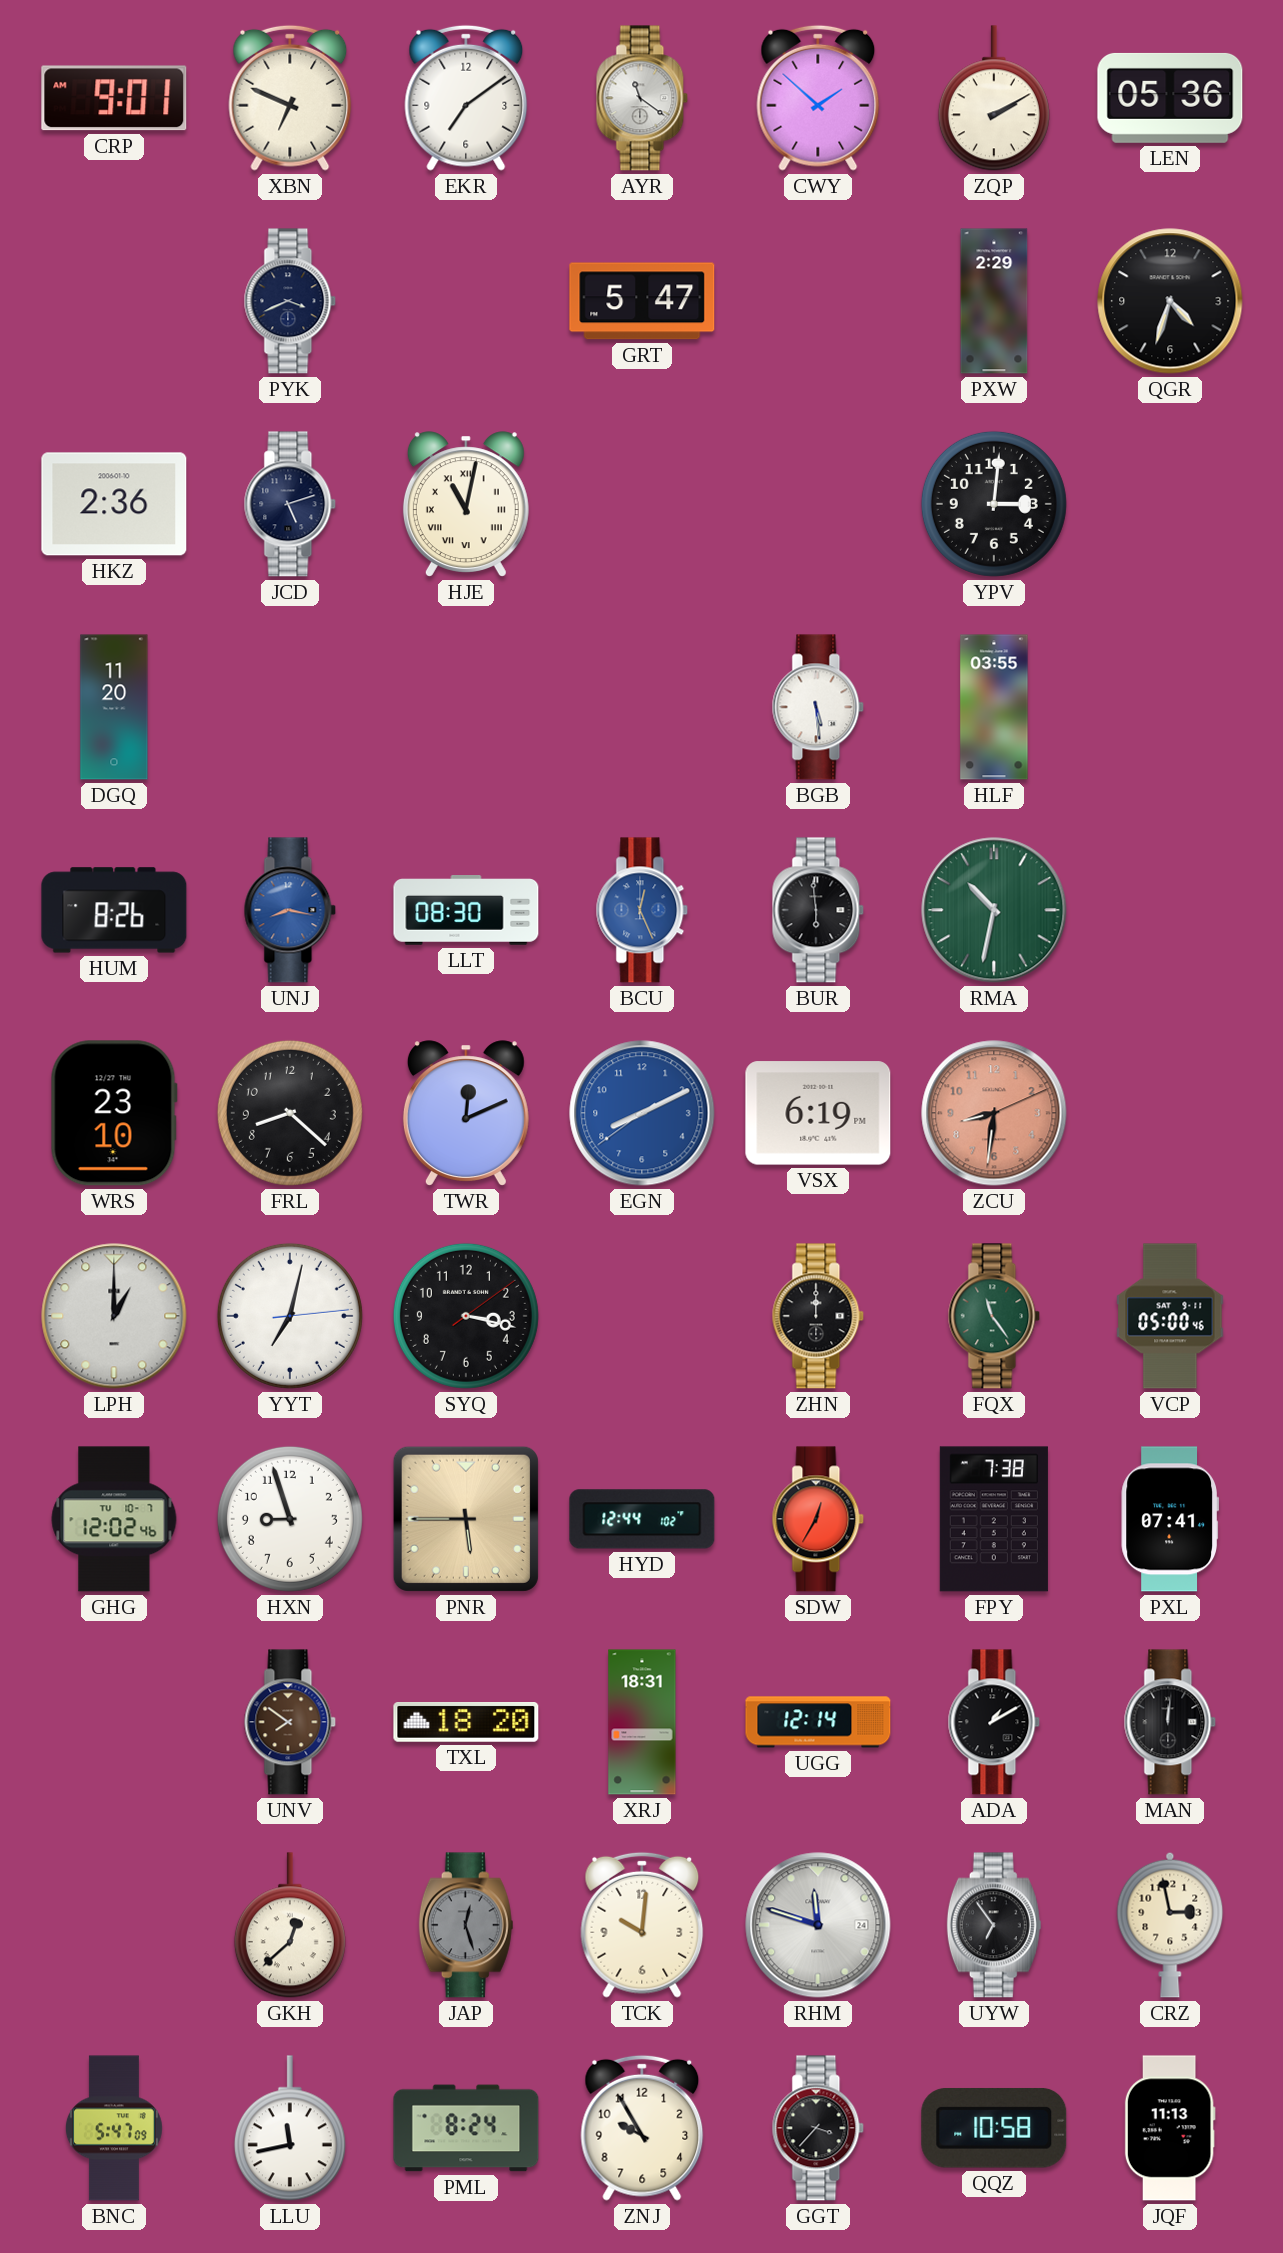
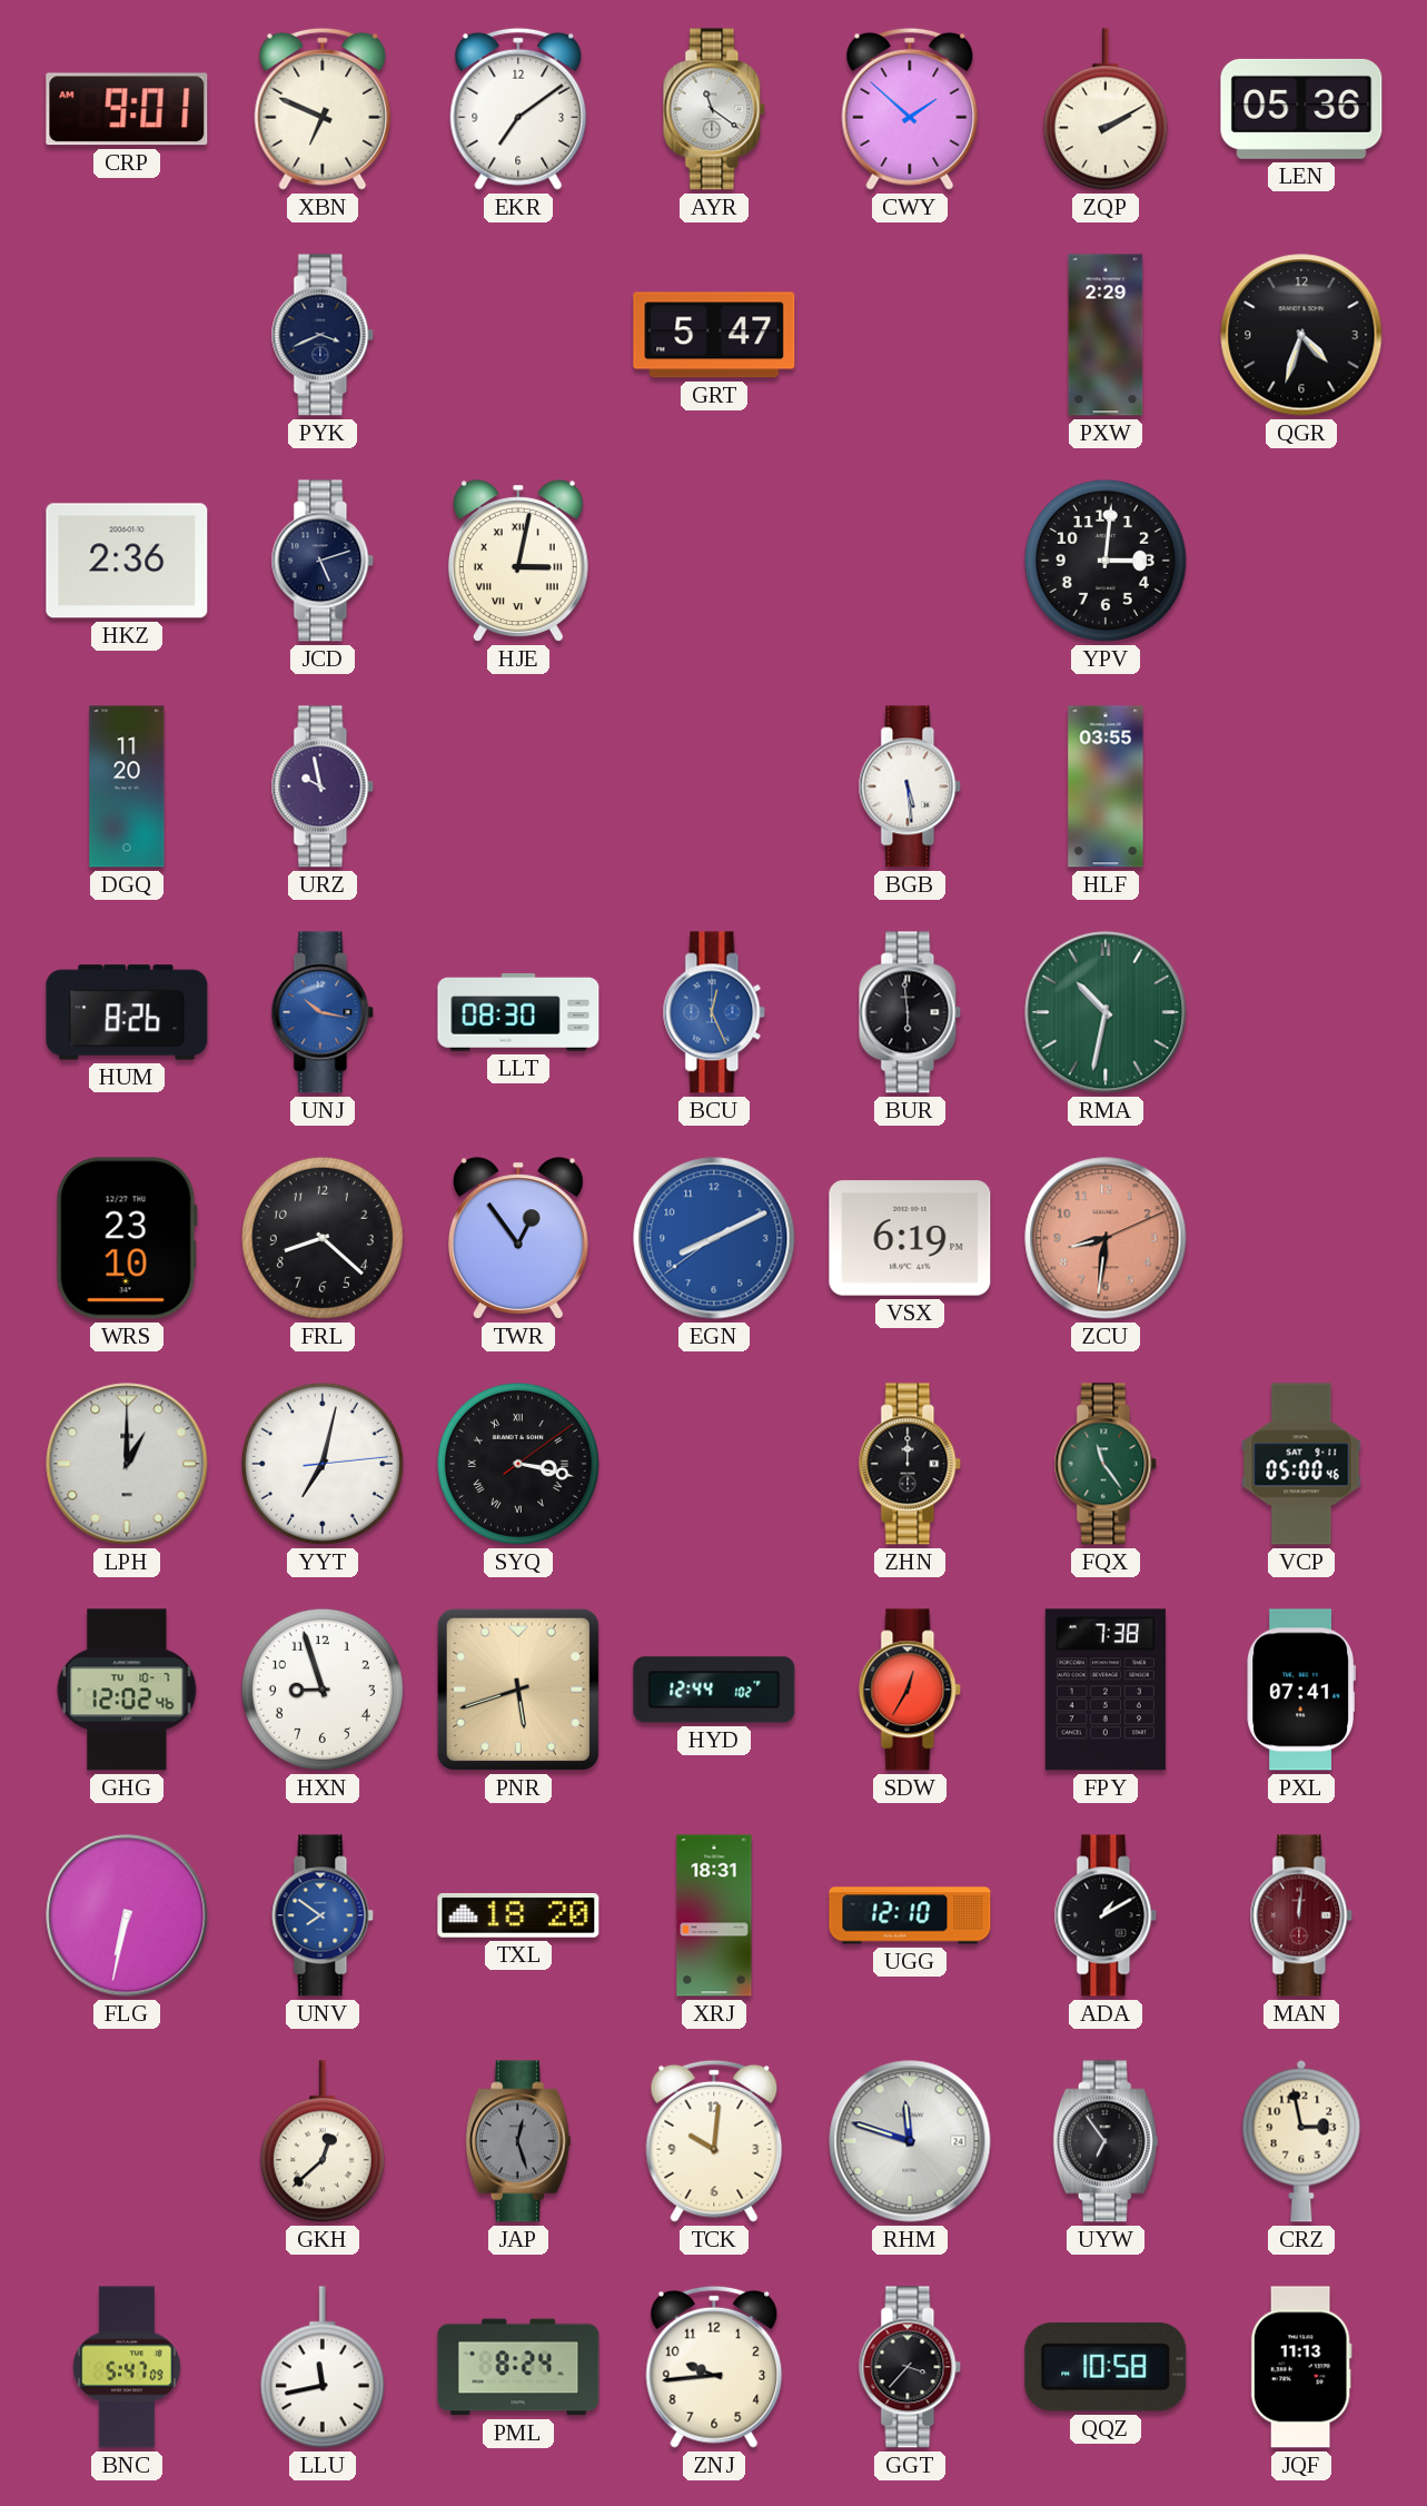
HJE: 11:02 -> 3:02
URZ: none -> 9:58
UNJ: 8:17 -> 10:17
TWR: 12:11 -> 12:54
SYQ numerals: Arabic -> Roman
PNR: 5:45 -> 5:42
FLG: none -> 6:32
UNV dial: brown -> blue
UGG: 12:14 -> 12:10
MAN dial: black -> burgundy
ZNJ: 9:55 -> 9:44
